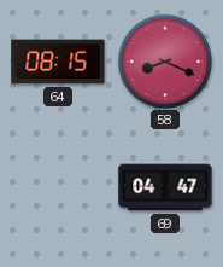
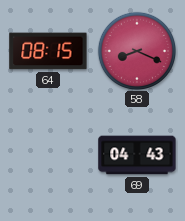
69: 04:47 -> 04:43
